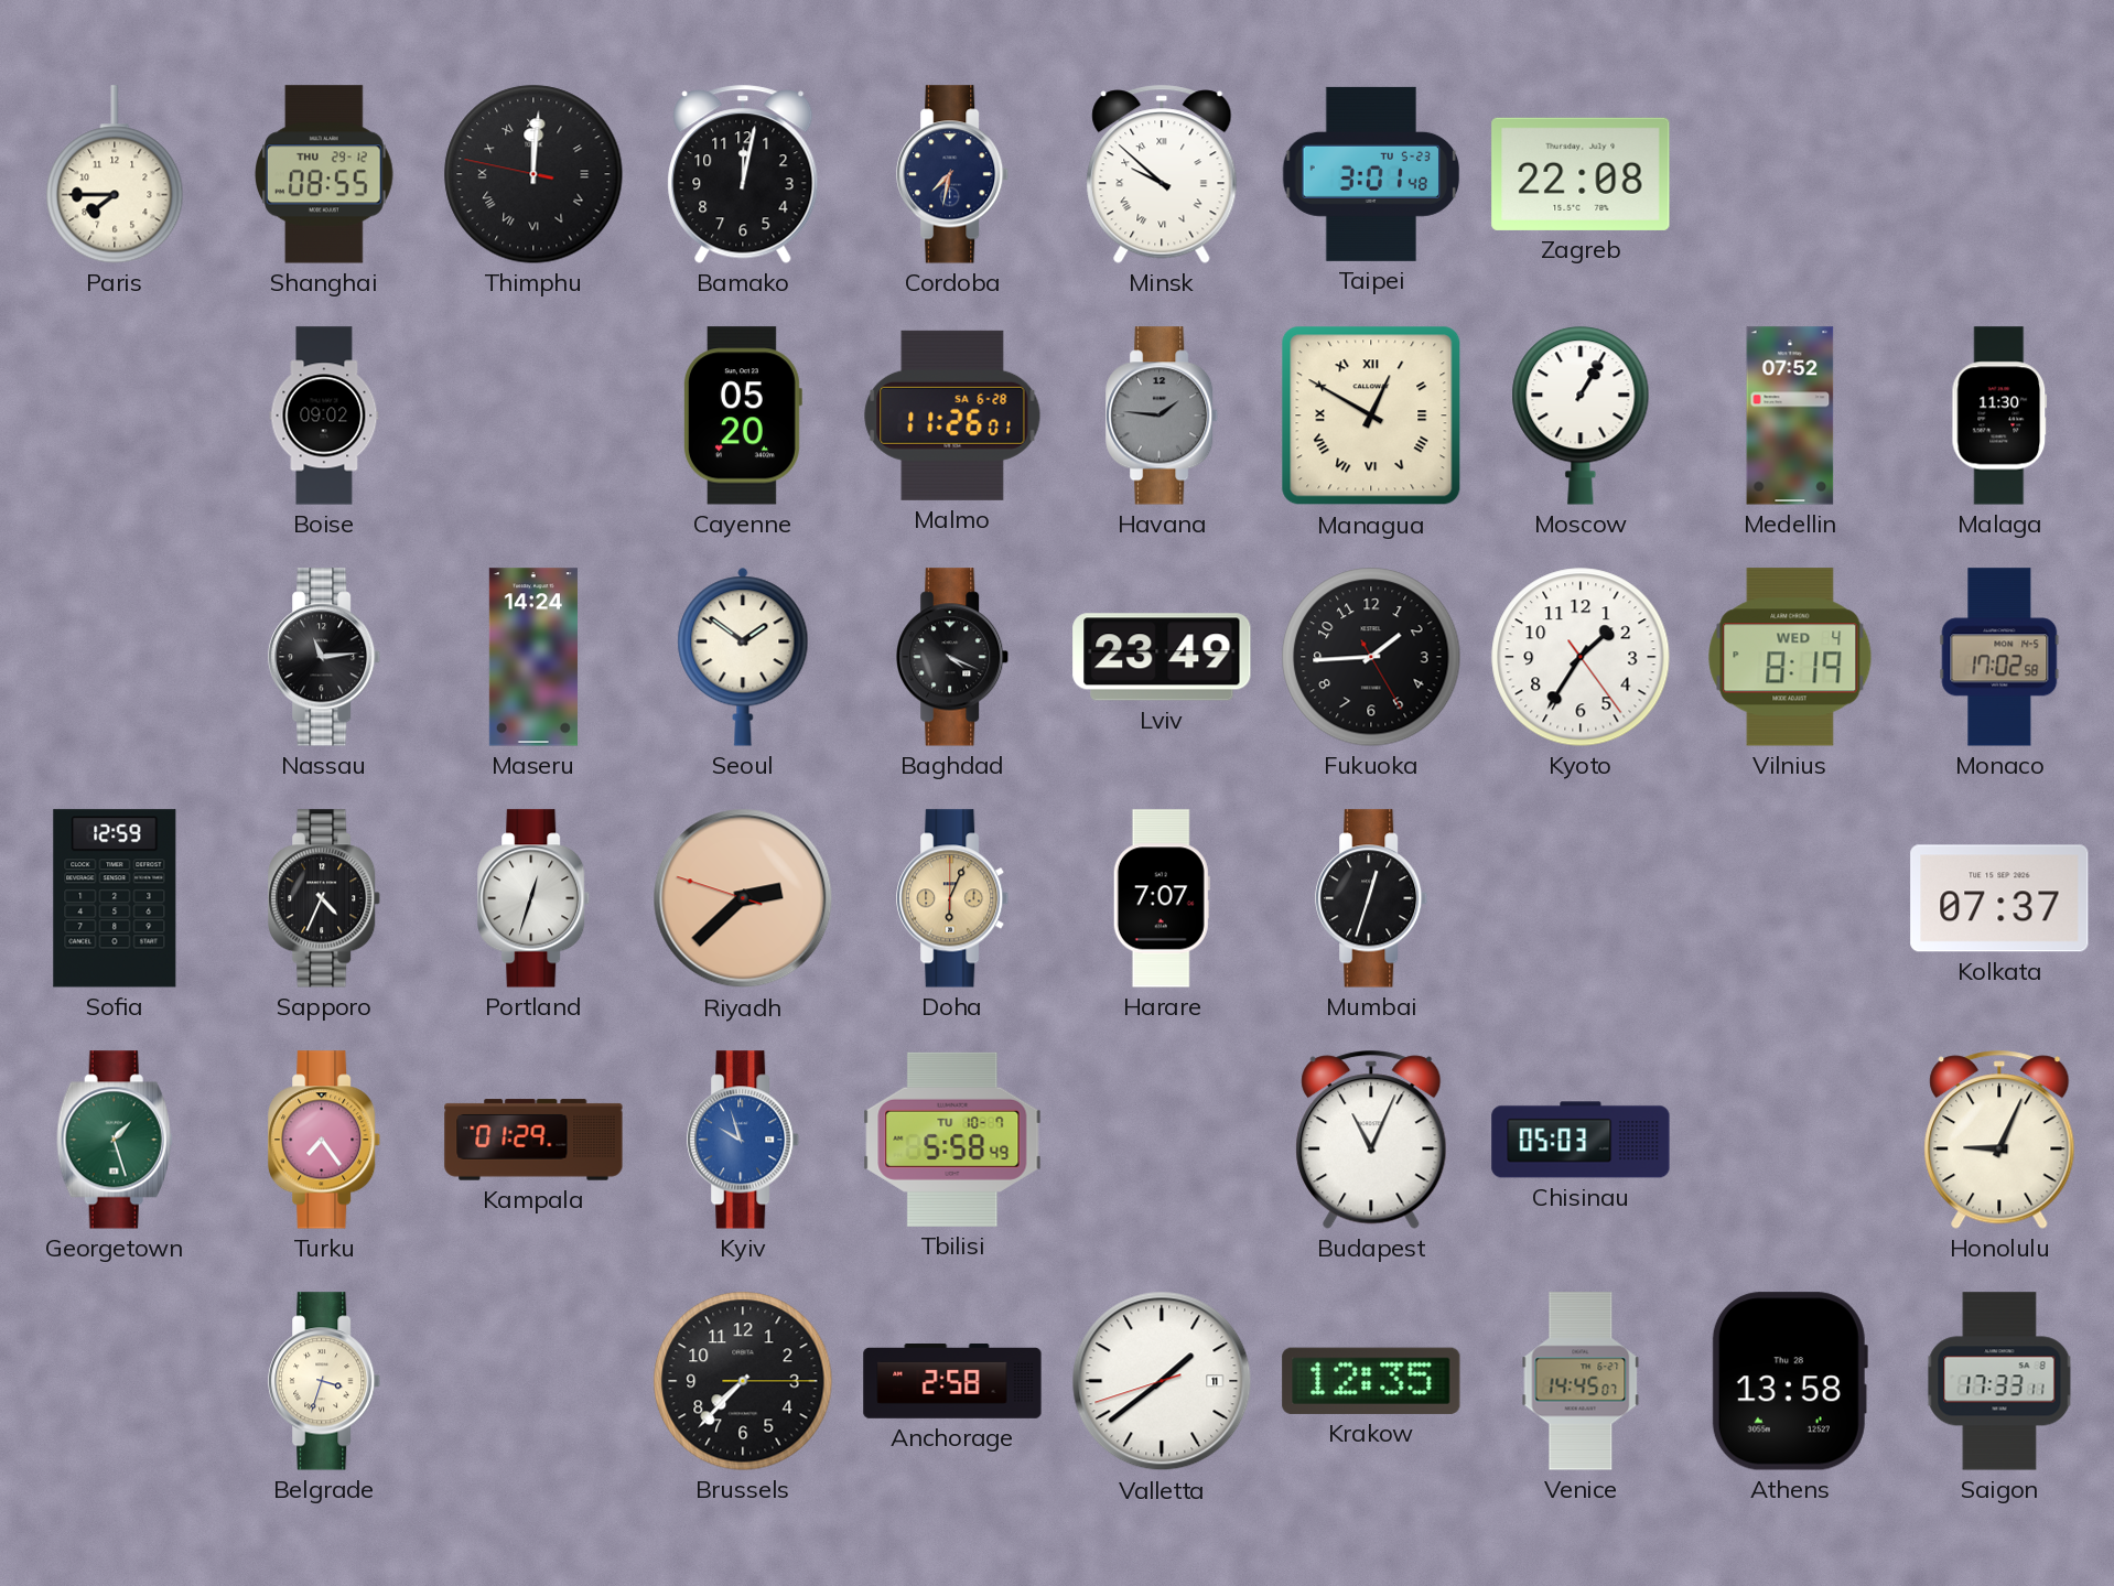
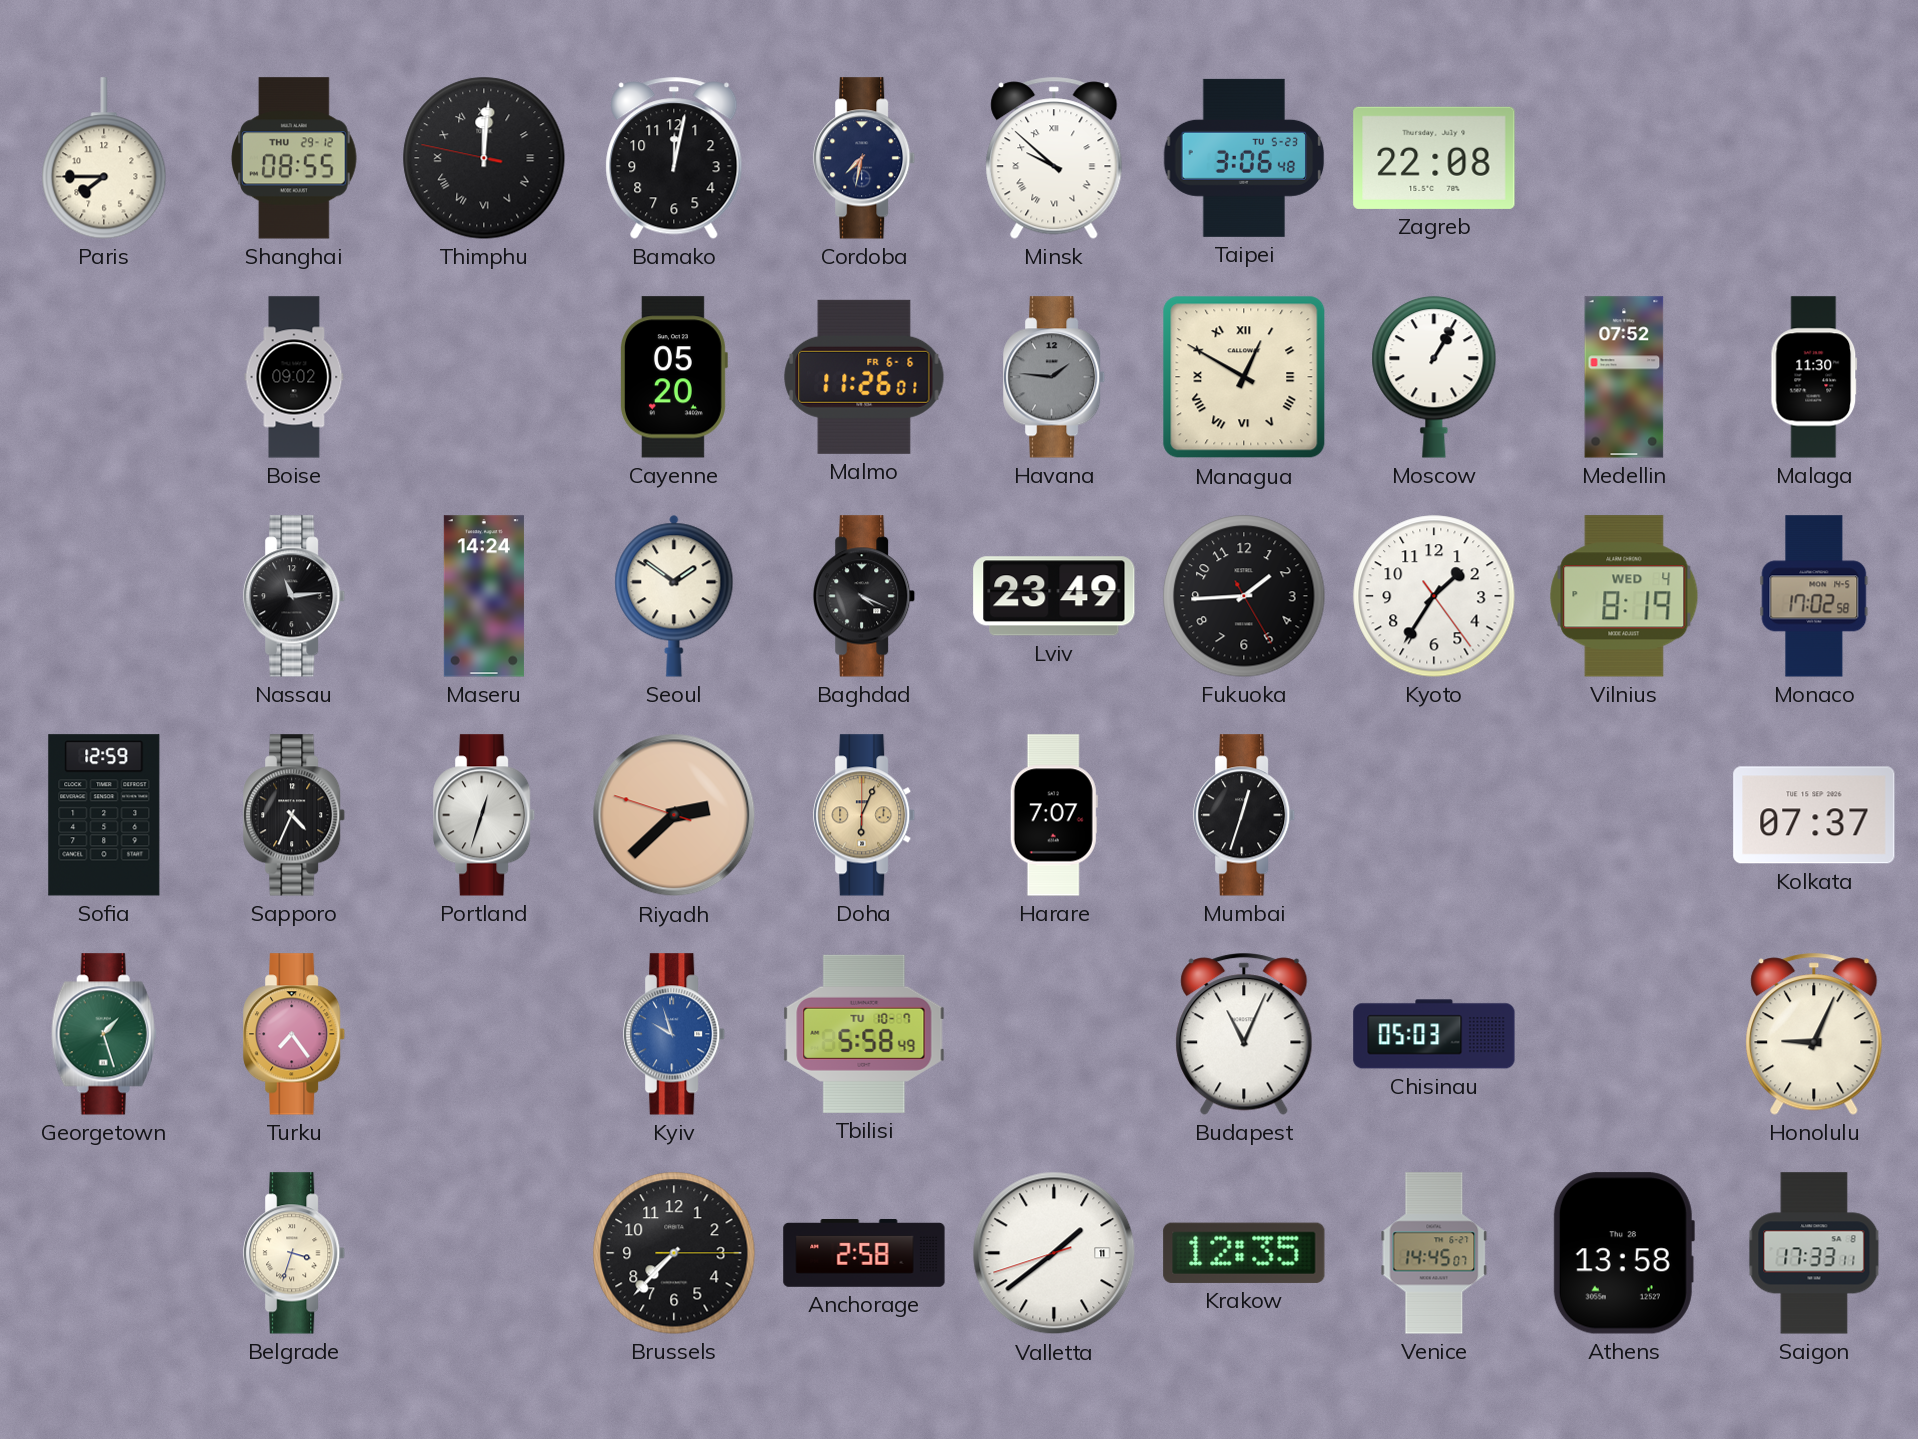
Taipei: 3:01 -> 3:06
Malmo date: SA 6-28 -> FR 6-6
Kampala: 01:29 -> none
